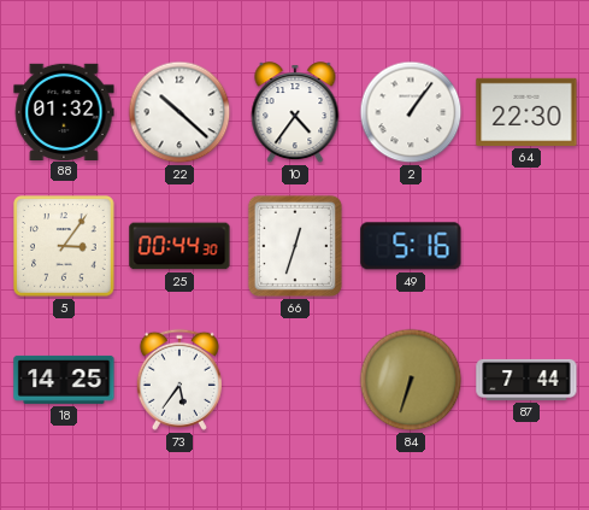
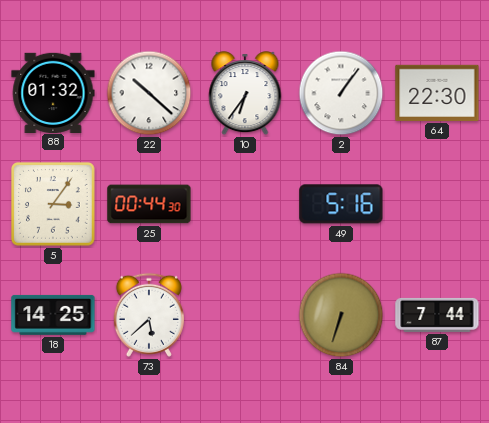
10: 4:36 -> 6:36
66: 12:33 -> none
73: 5:36 -> 5:38
